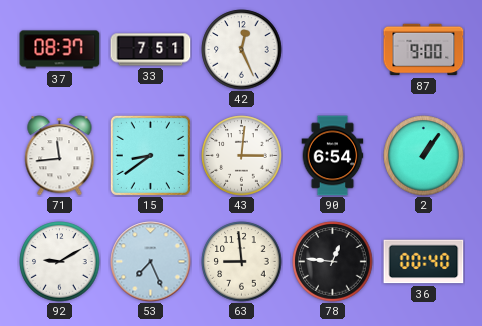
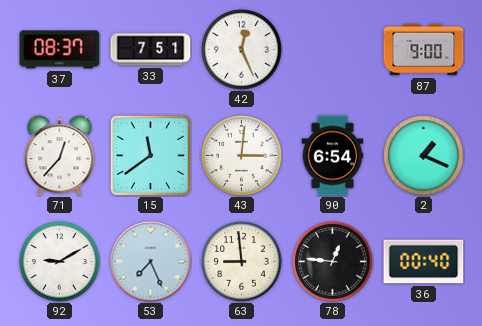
71: 11:44 -> 12:37
15: 8:39 -> 11:39
2: 1:06 -> 1:19
